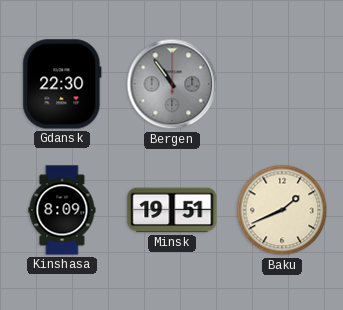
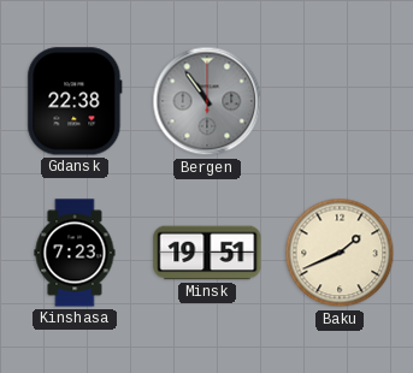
Gdansk: 22:30 -> 22:38
Kinshasa: 8:09 -> 7:23
